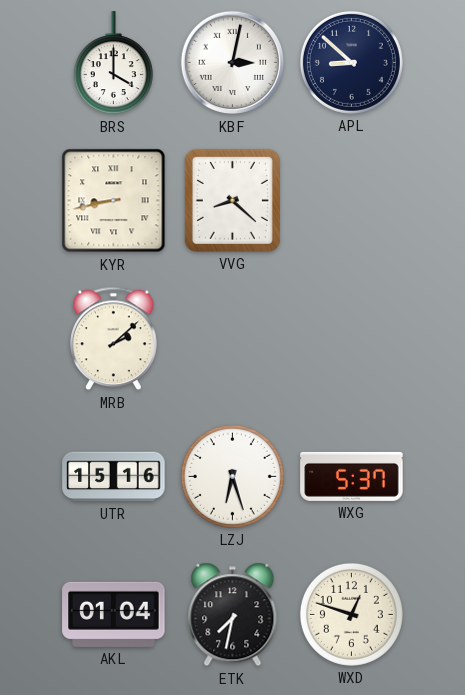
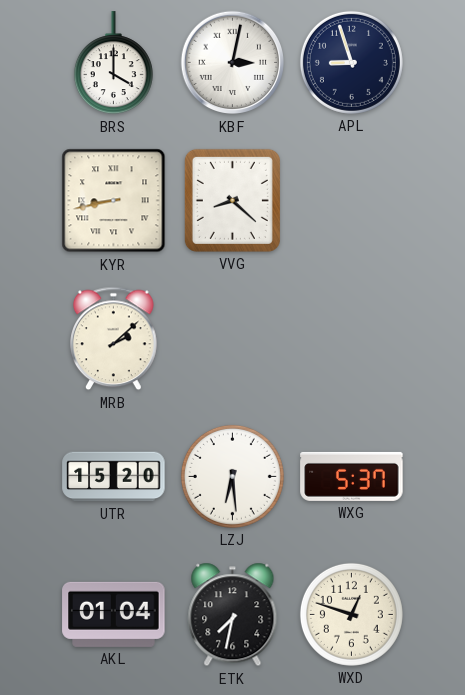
APL: 8:52 -> 8:57
UTR: 15:16 -> 15:20
LZJ: 6:27 -> 6:29
